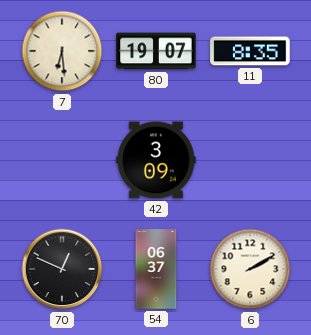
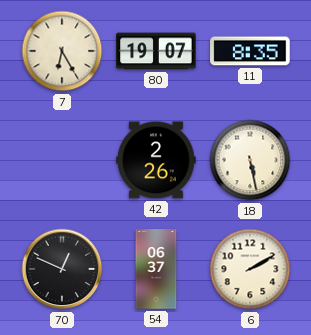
7: 6:29 -> 6:25
42: 3:09 -> 2:26
18: none -> 5:28
